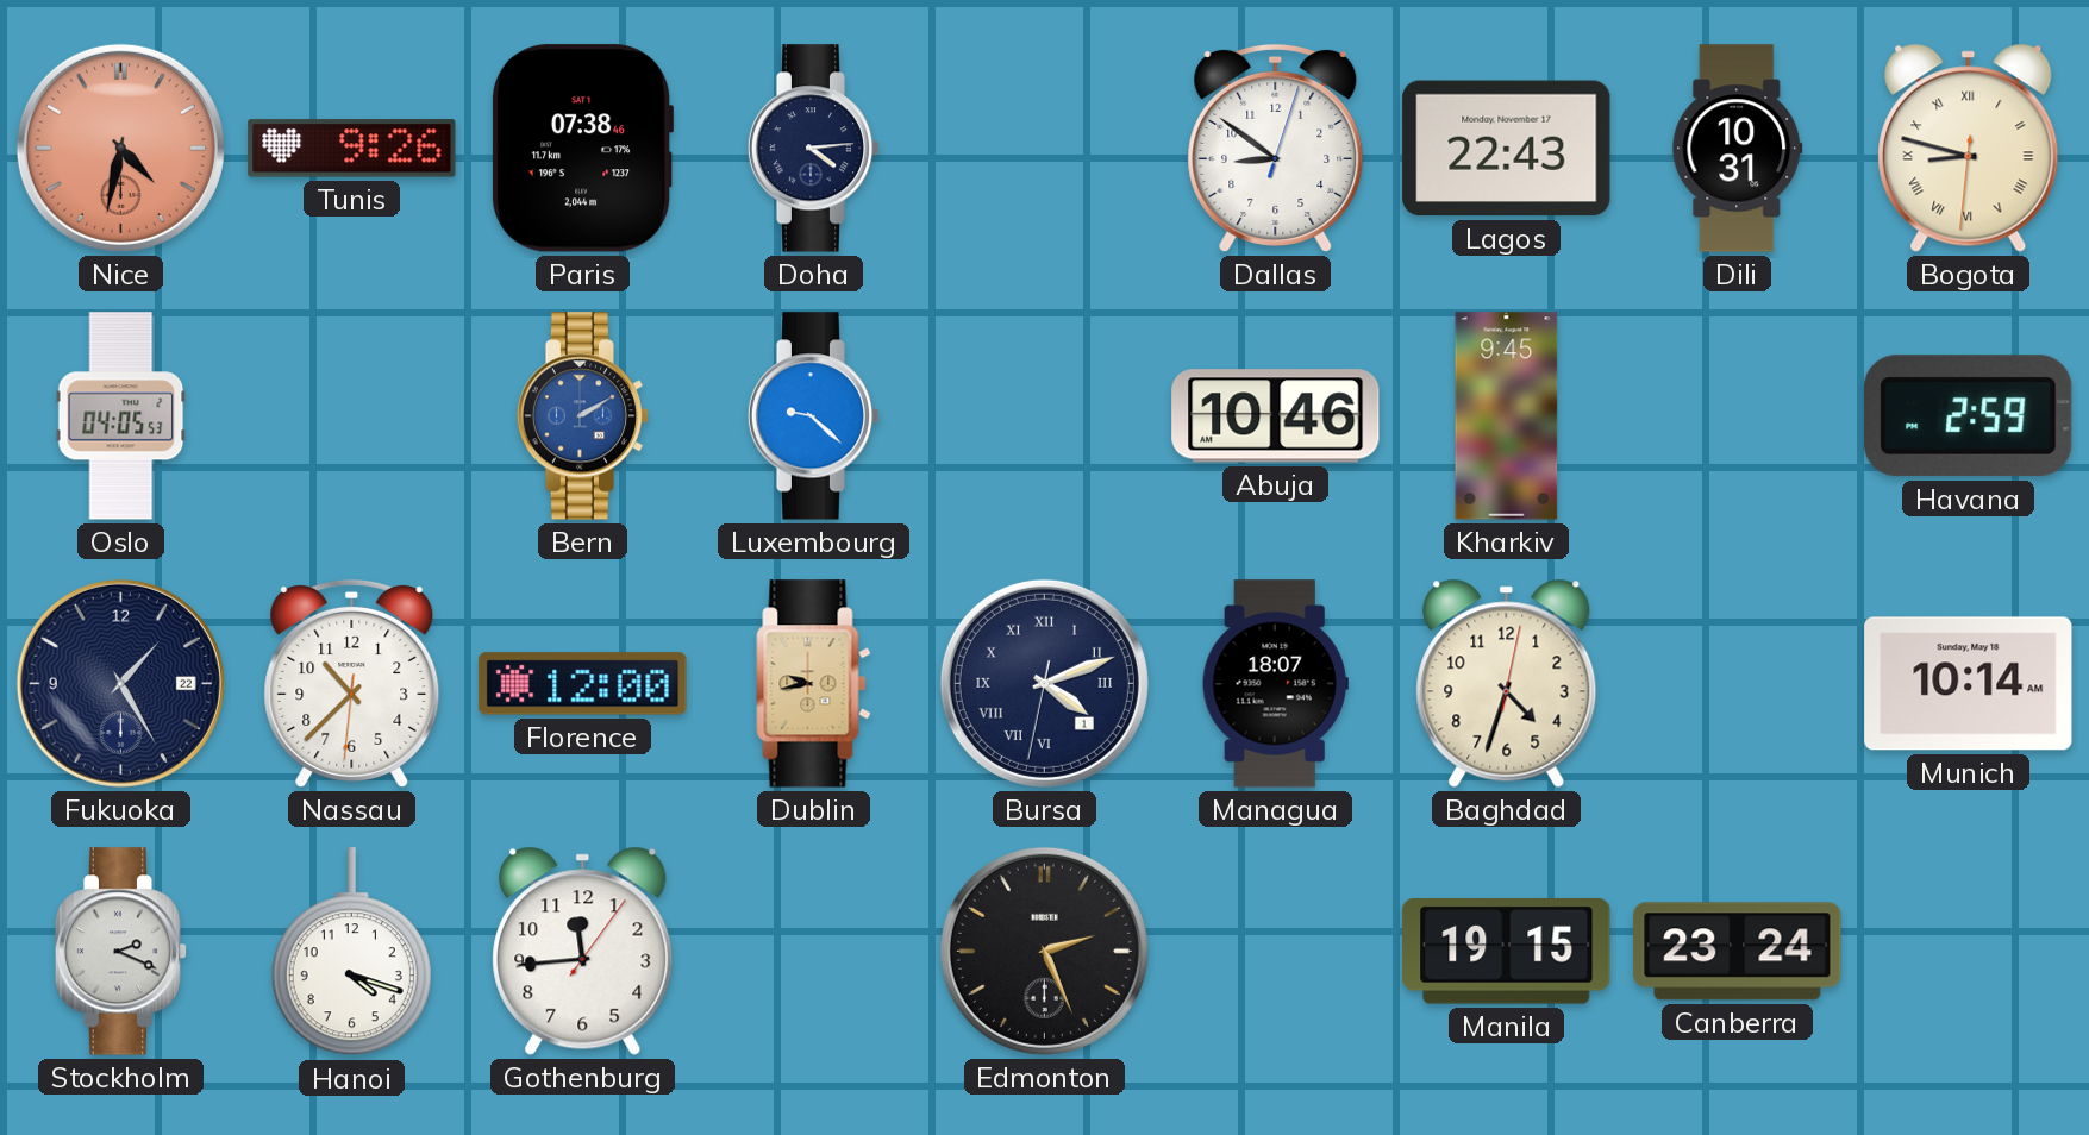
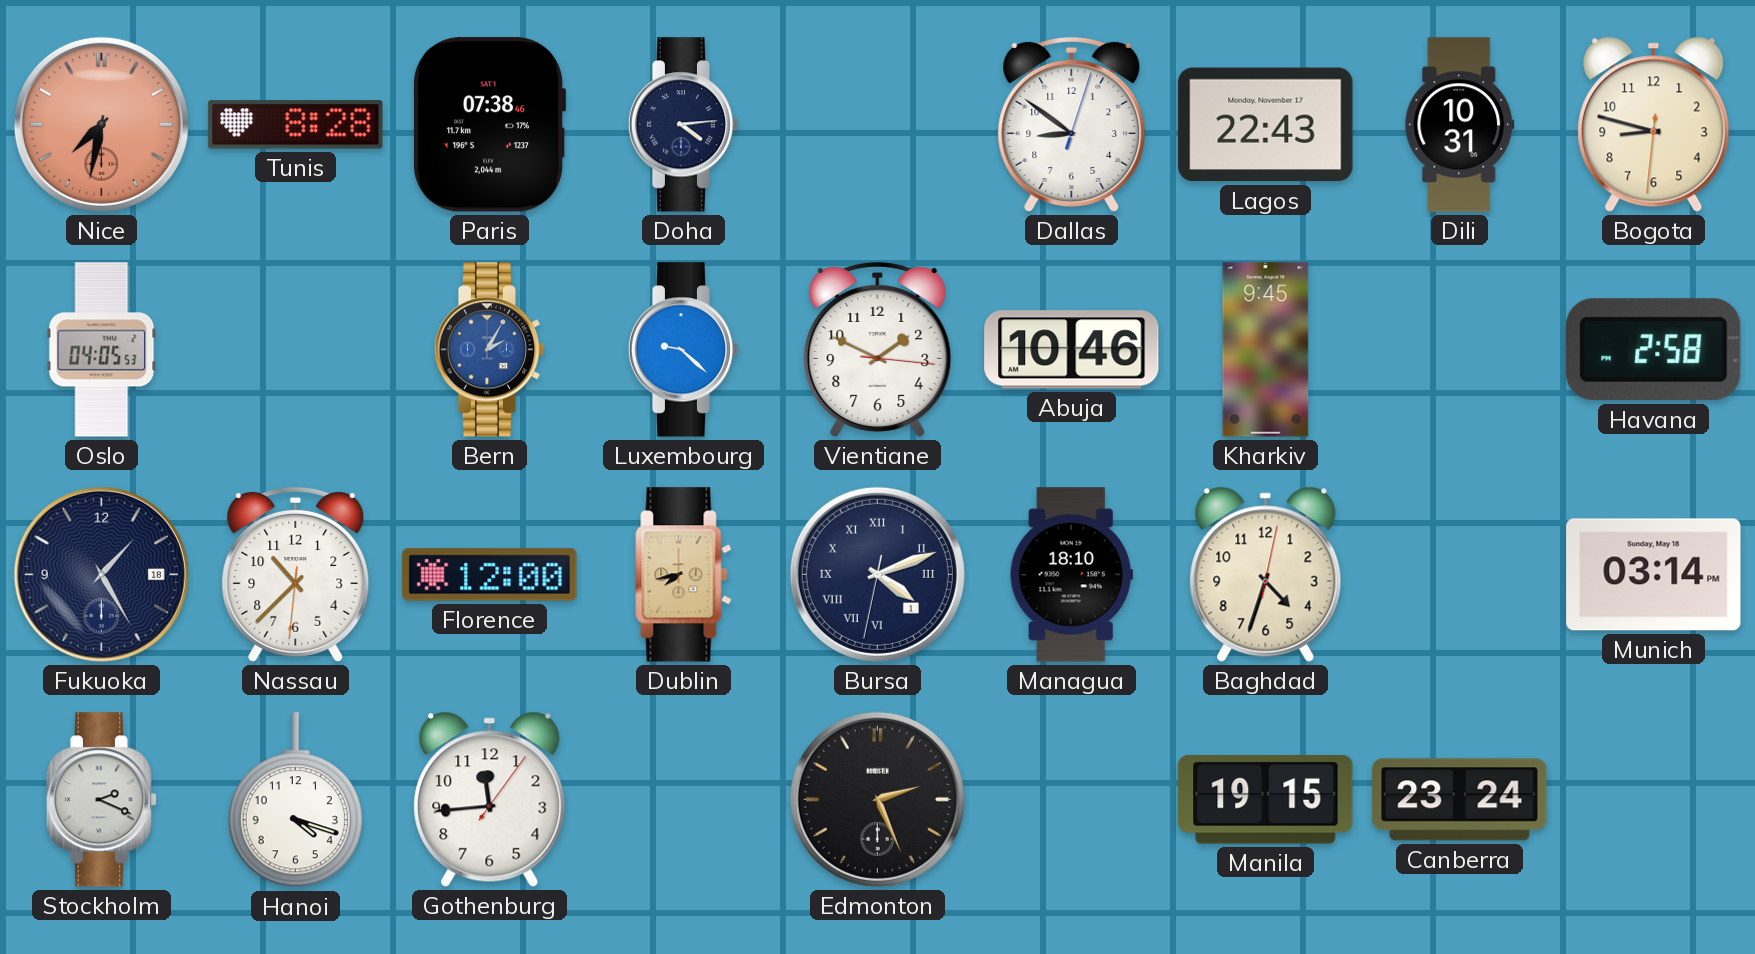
Nice: 4:32 -> 7:32
Tunis: 9:26 -> 8:28
Bogota numerals: Roman -> Arabic
Bern: 2:10 -> 2:05
Vientiane: none -> 1:49
Havana: 2:59 -> 2:58
Fukuoka date: 22 -> 18
Dublin: 9:43 -> 7:43
Managua: 18:07 -> 18:10
Munich: 10:14 -> 03:14
